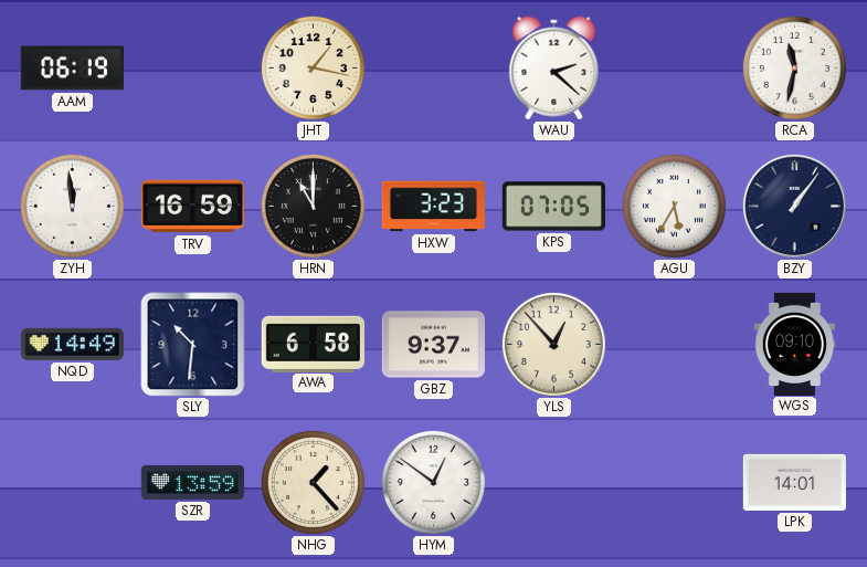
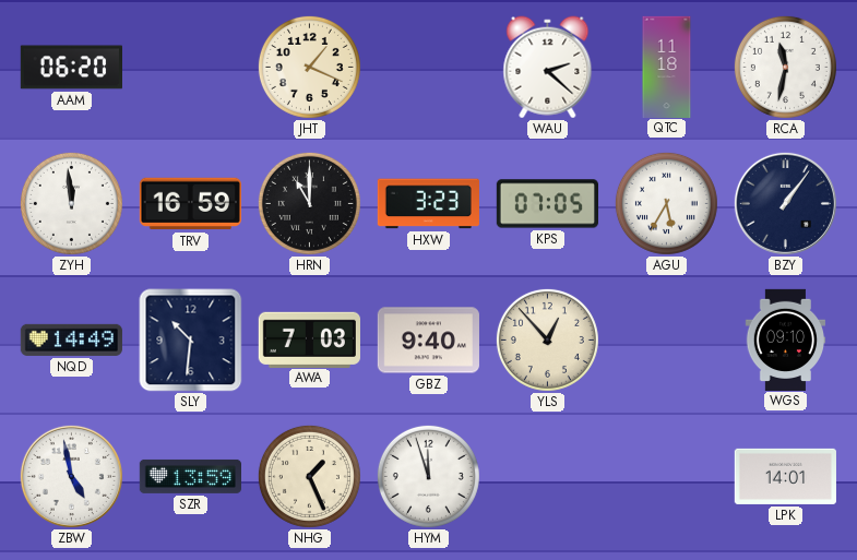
AAM: 06:19 -> 06:20
JHT: 1:17 -> 1:19
QTC: none -> 11:18
AWA: 6:58 -> 7:03
GBZ: 9:37 -> 9:40
ZBW: none -> 4:58
NHG: 1:23 -> 1:26
HYM: 12:51 -> 11:57
